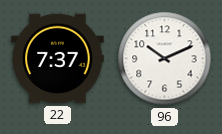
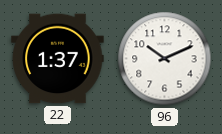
22: 7:37 -> 1:37
